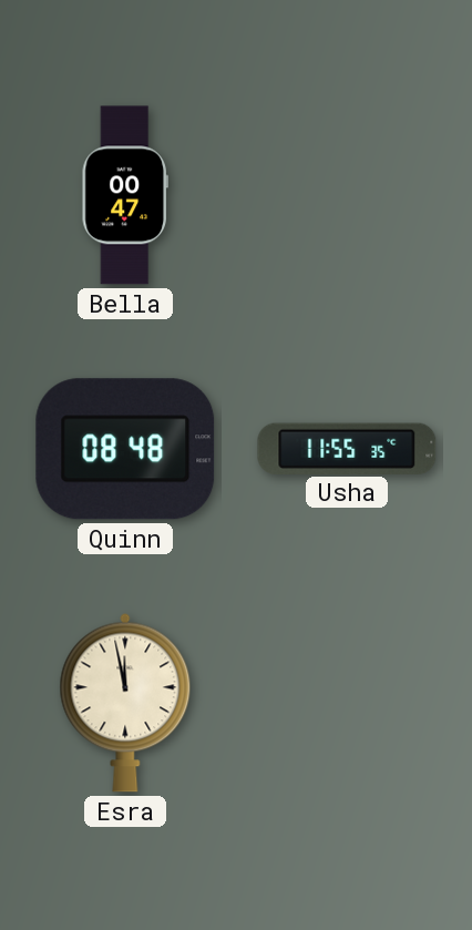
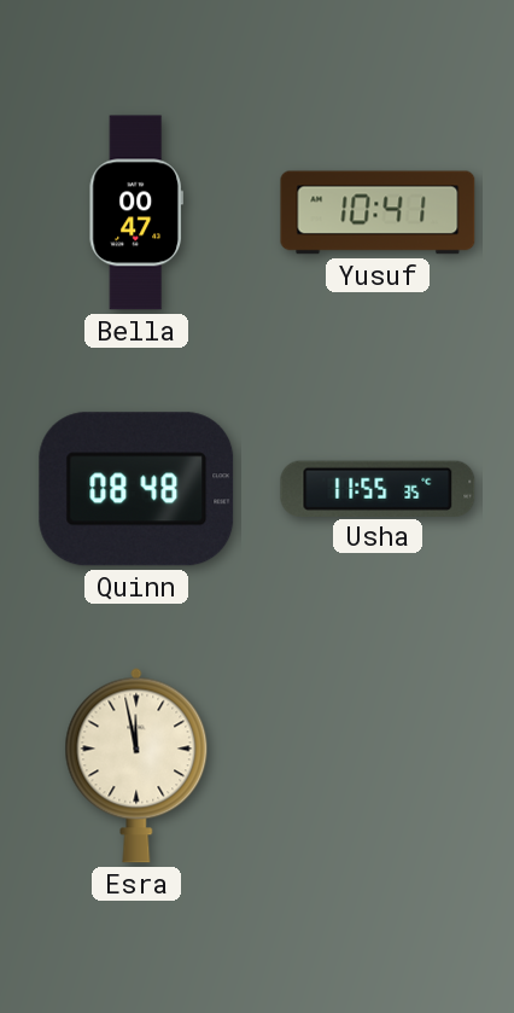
Yusuf: none -> 10:41
